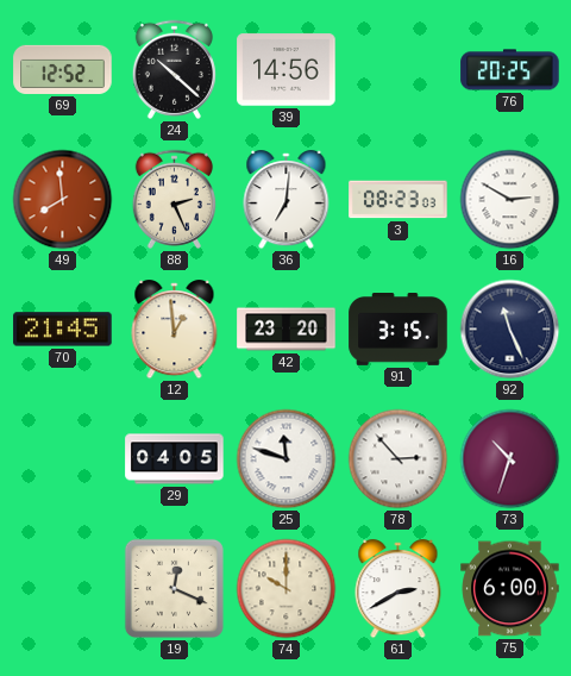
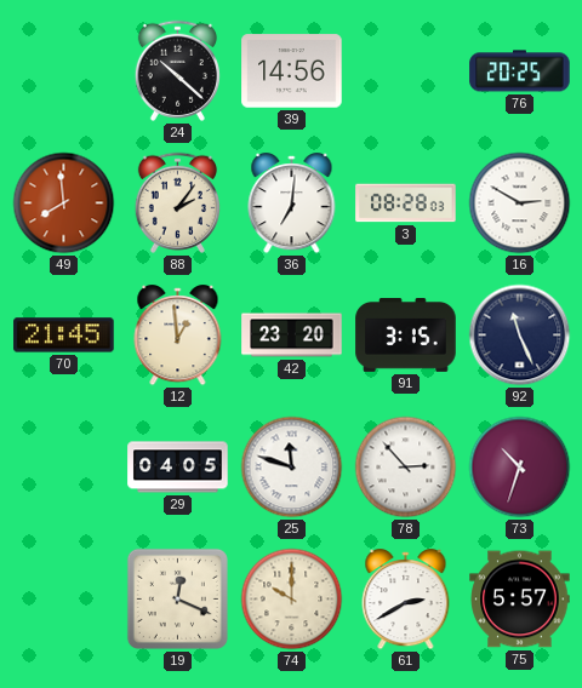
69: 12:52 -> none
88: 2:26 -> 2:06
3: 08:23 -> 08:28
75: 6:00 -> 5:57
